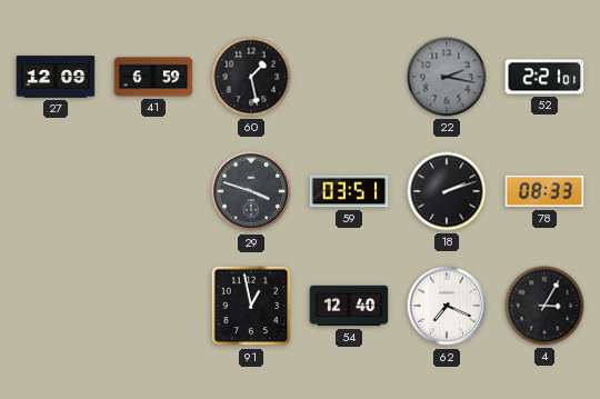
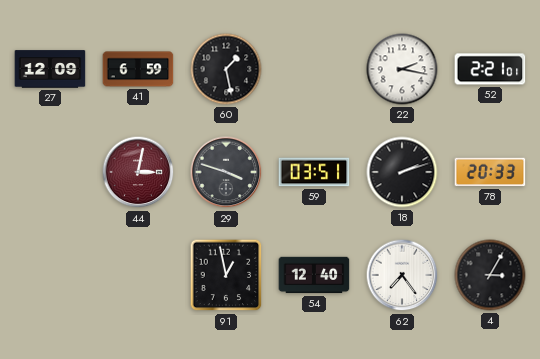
22 dial: grey -> white
44: none -> 3:02
78: 08:33 -> 20:33
62: 7:19 -> 7:24
